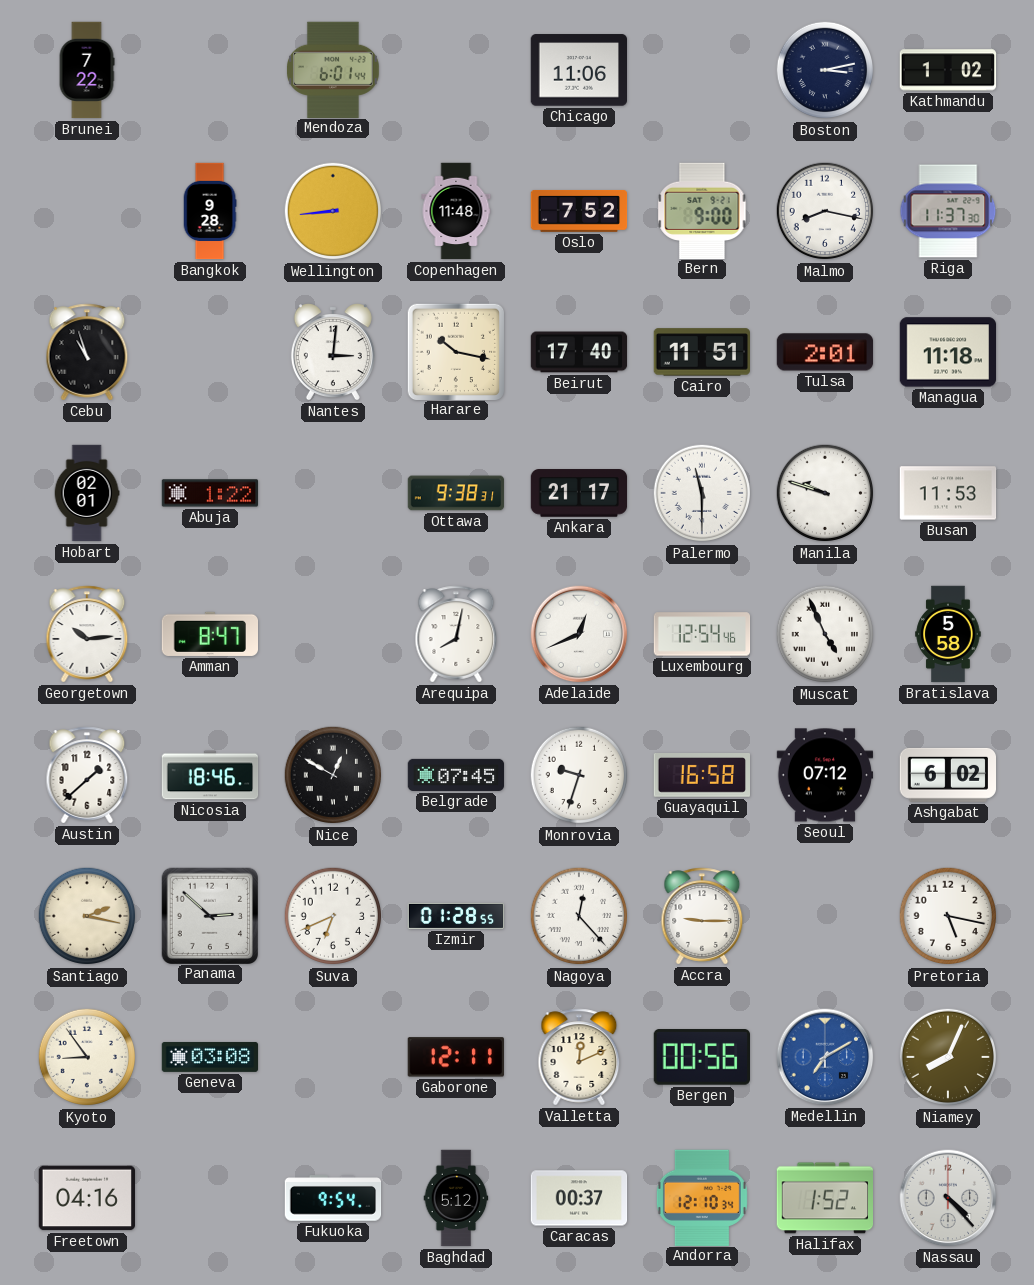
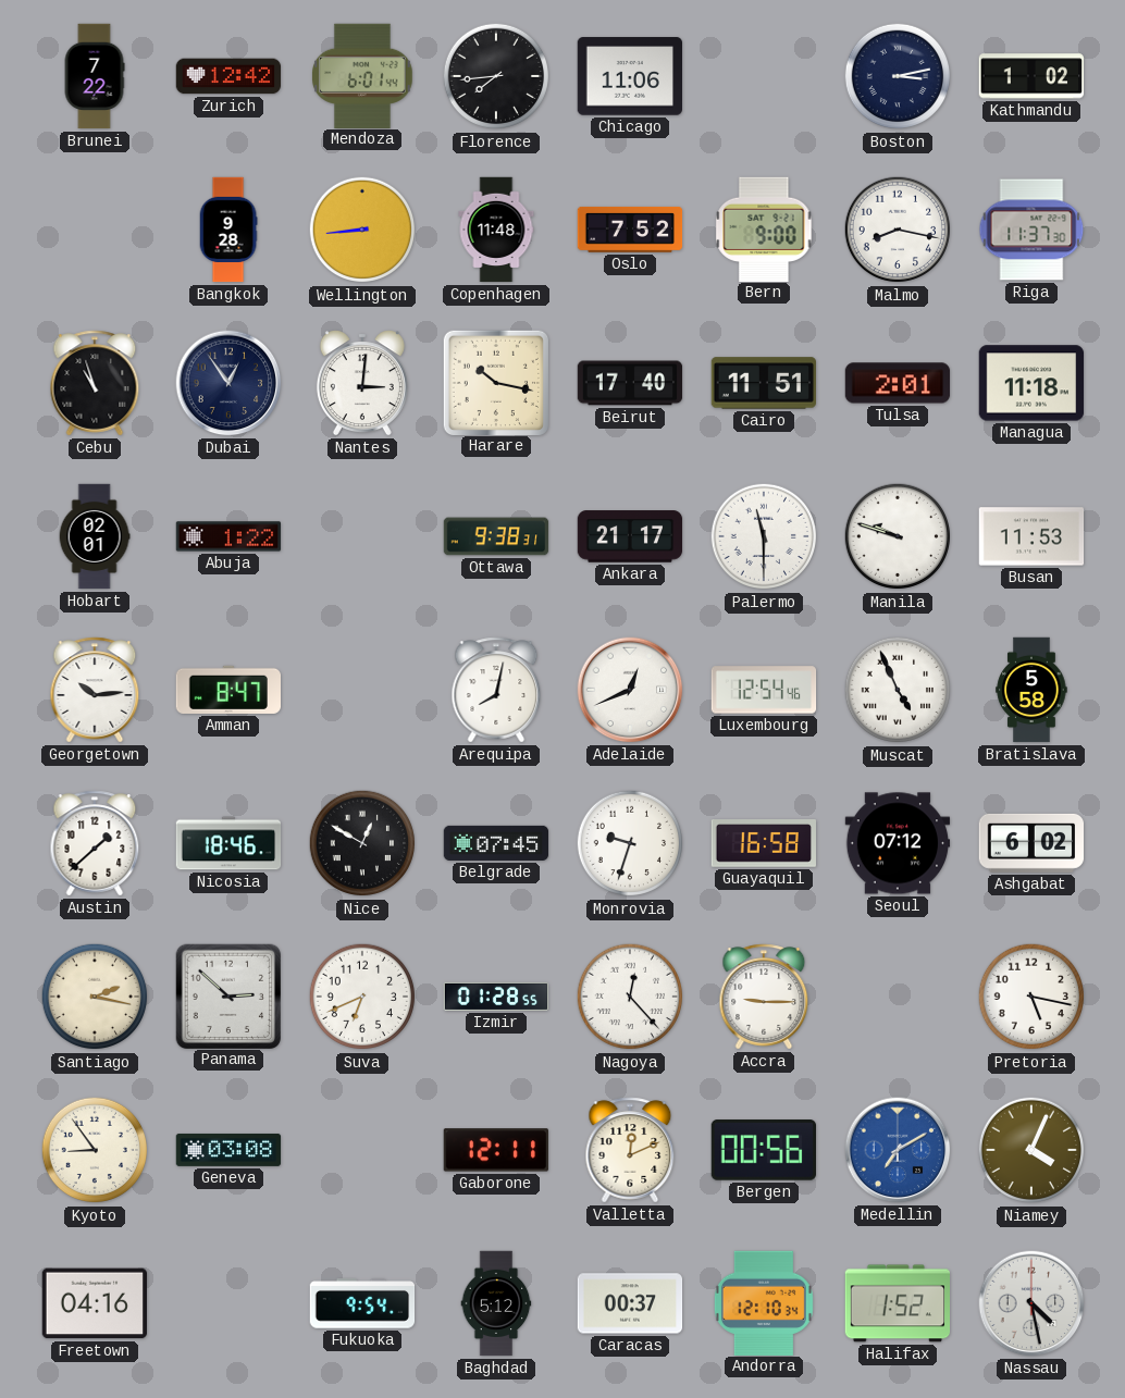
Zurich: none -> 12:42
Florence: none -> 7:44
Dubai: none -> 12:54
Niamey: 8:04 -> 4:04
Nassau: 4:23 -> 4:28
